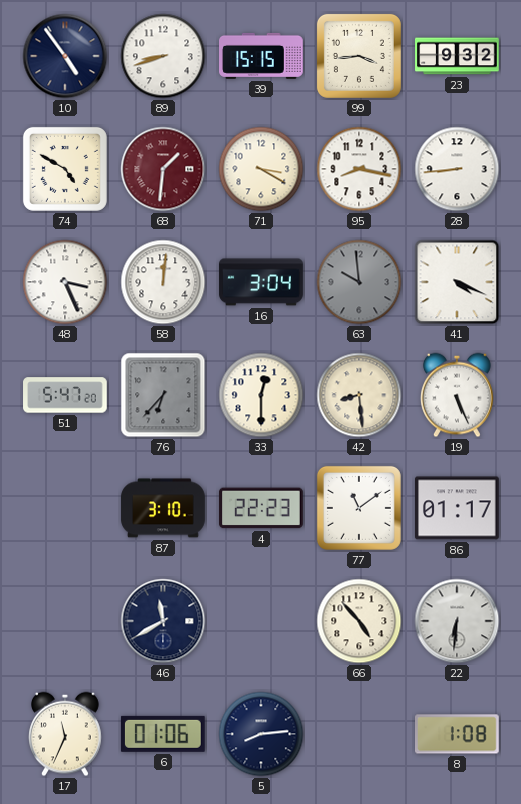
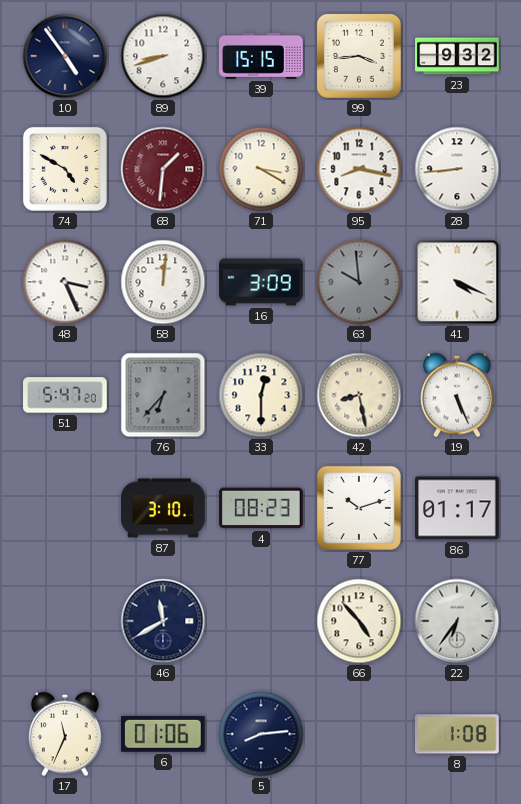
16: 3:04 -> 3:09
42: 8:29 -> 8:28
4: 22:23 -> 08:23
77: 11:09 -> 10:12
22: 6:31 -> 6:36
